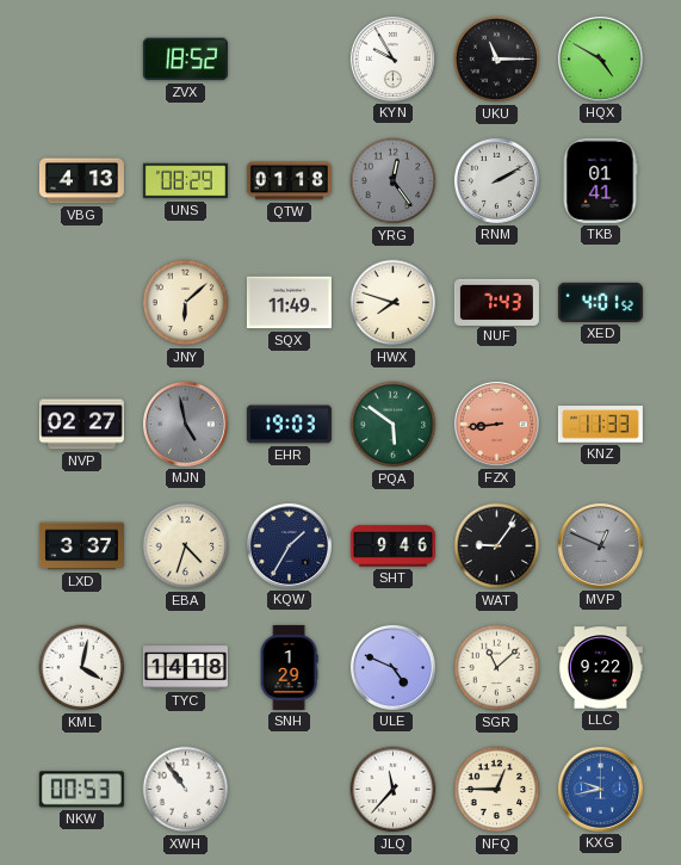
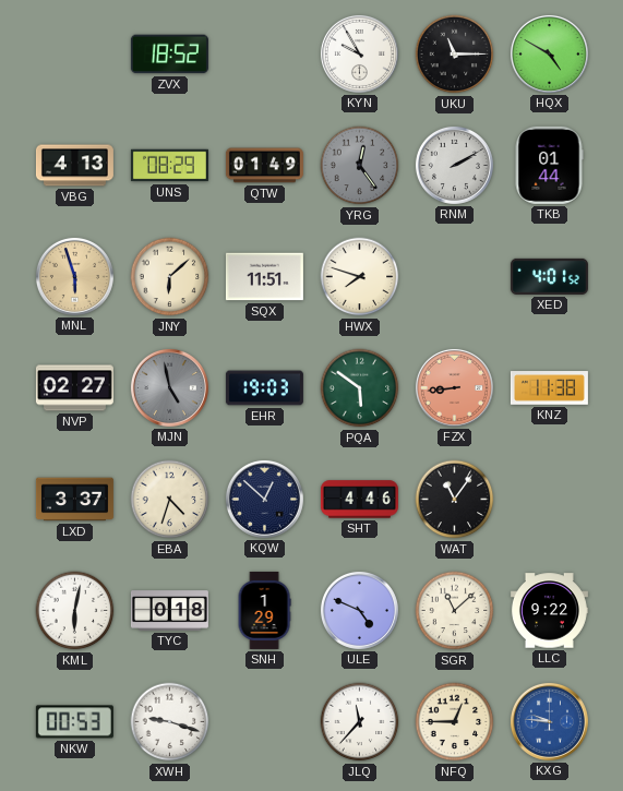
QTW: 01:18 -> 01:49
TKB: 01:41 -> 01:44
MNL: none -> 5:57
SQX: 11:49 -> 11:51
NUF: 7:43 -> none
KNZ: 11:33 -> 11:38
KQW: 1:35 -> 12:52
SHT: 9:46 -> 4:46
WAT: 9:06 -> 11:06
MVP: 12:49 -> none
KML: 4:02 -> 6:02
TYC: 14:18 -> 0:18
XWH: 10:54 -> 9:18
KXG: 9:43 -> 9:46
